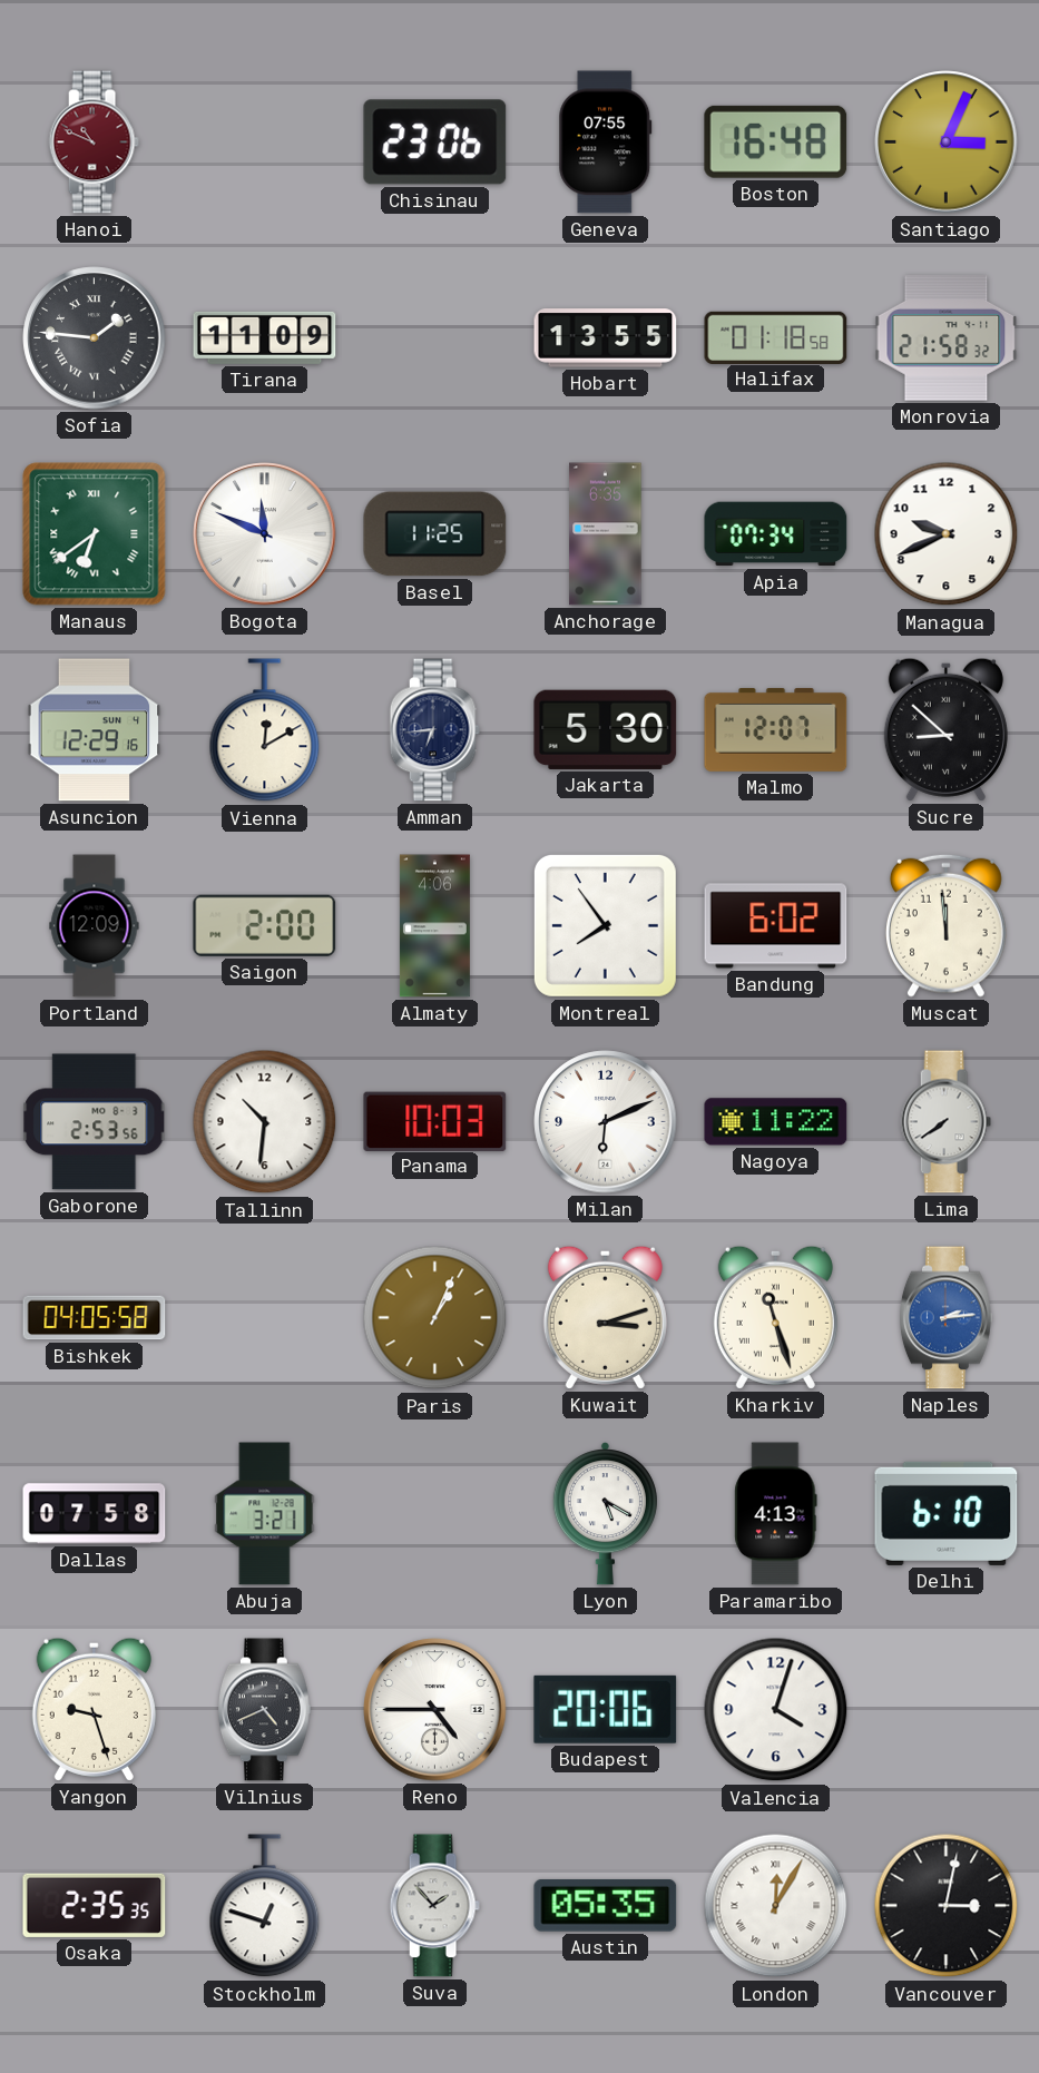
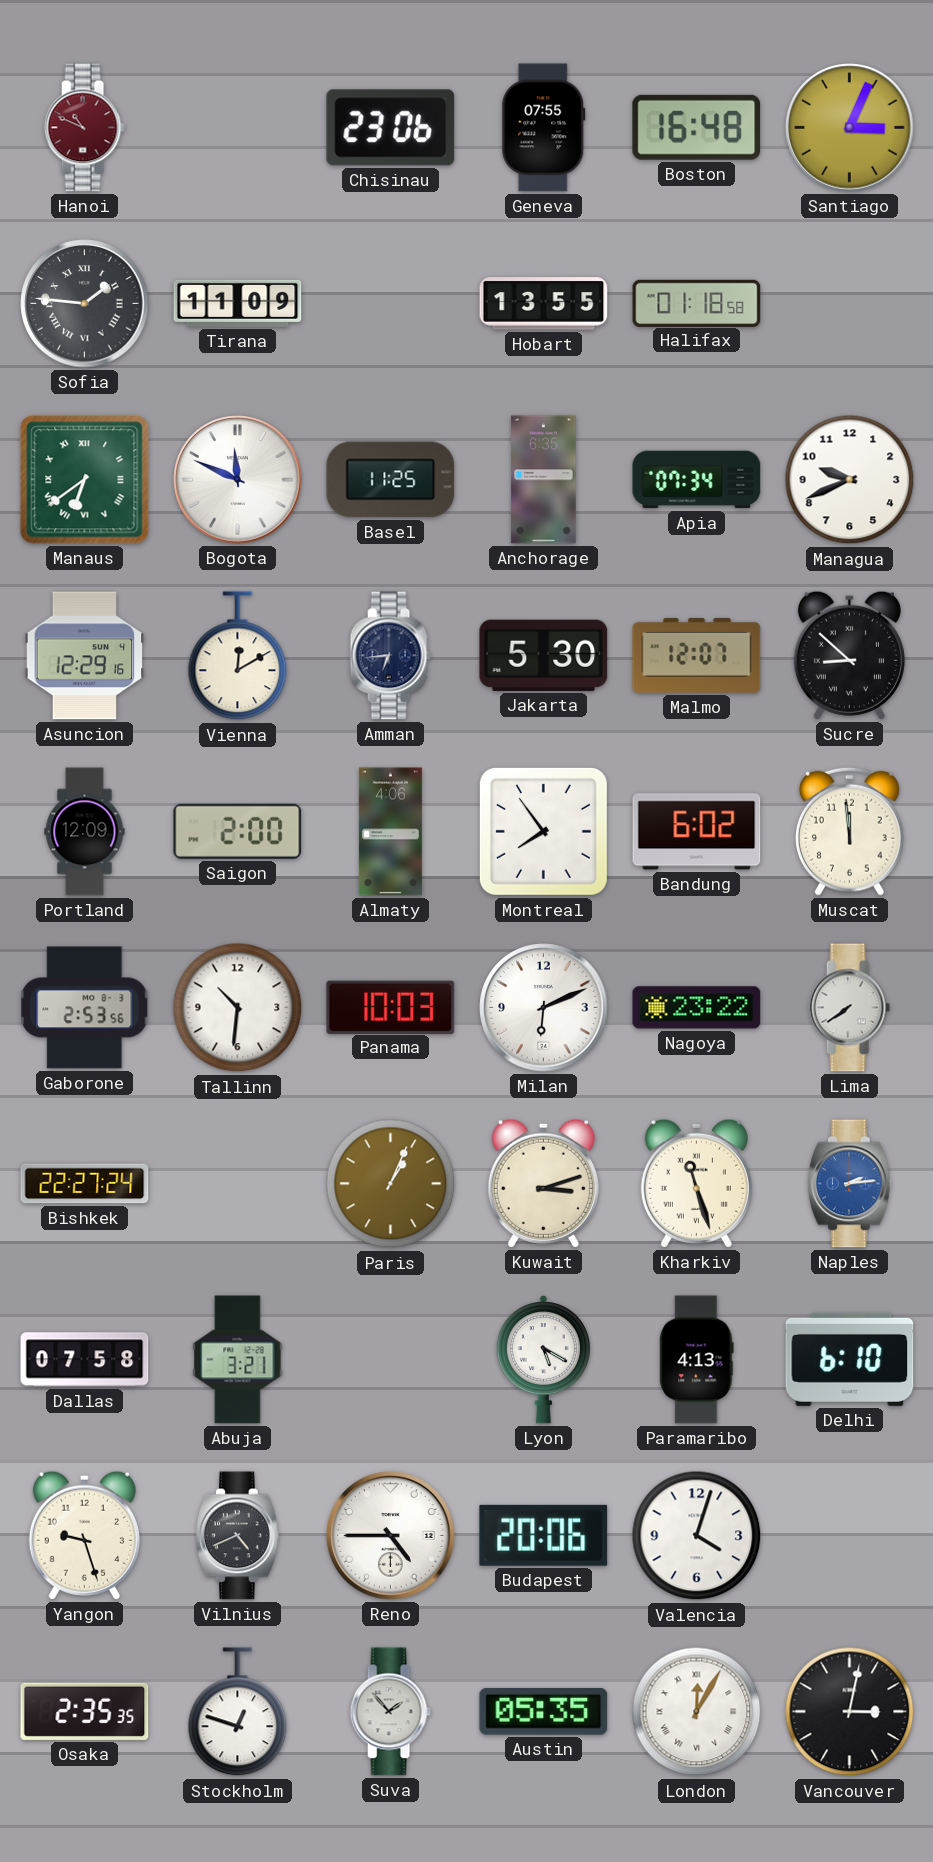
Monrovia: 21:58 -> none
Nagoya: 11:22 -> 23:22
Bishkek: 04:05 -> 22:27
